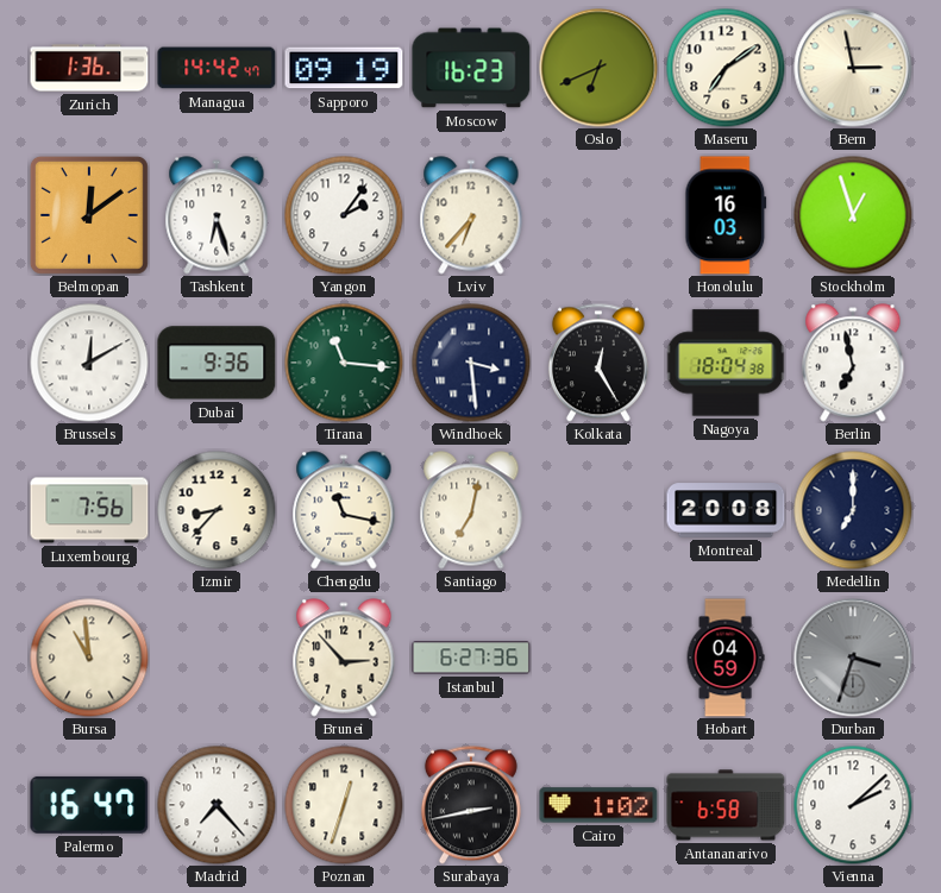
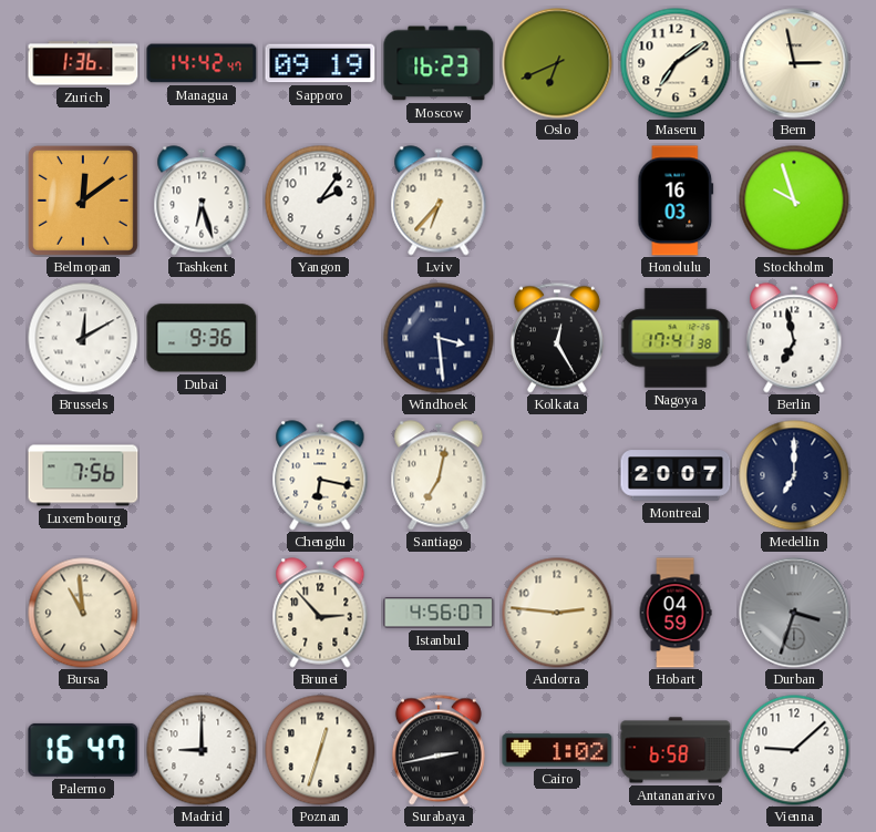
Stockholm: 12:57 -> 9:57
Tirana: 11:16 -> none
Nagoya: 18:04 -> 17:41
Izmir: 8:37 -> none
Chengdu: 11:17 -> 6:17
Montreal: 20:08 -> 20:07
Istanbul: 6:27 -> 4:56
Andorra: none -> 2:46
Madrid: 7:23 -> 9:00
Vienna: 2:08 -> 9:08
